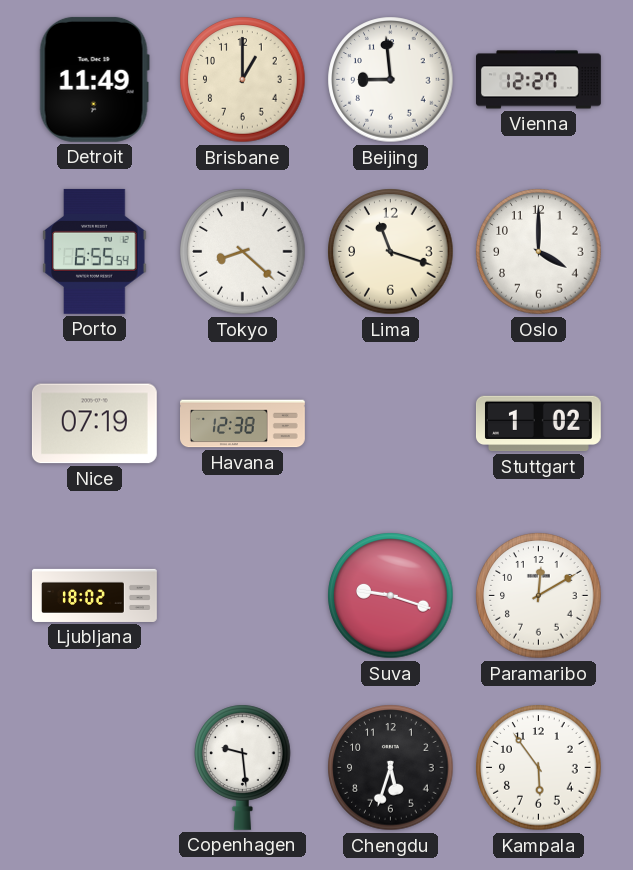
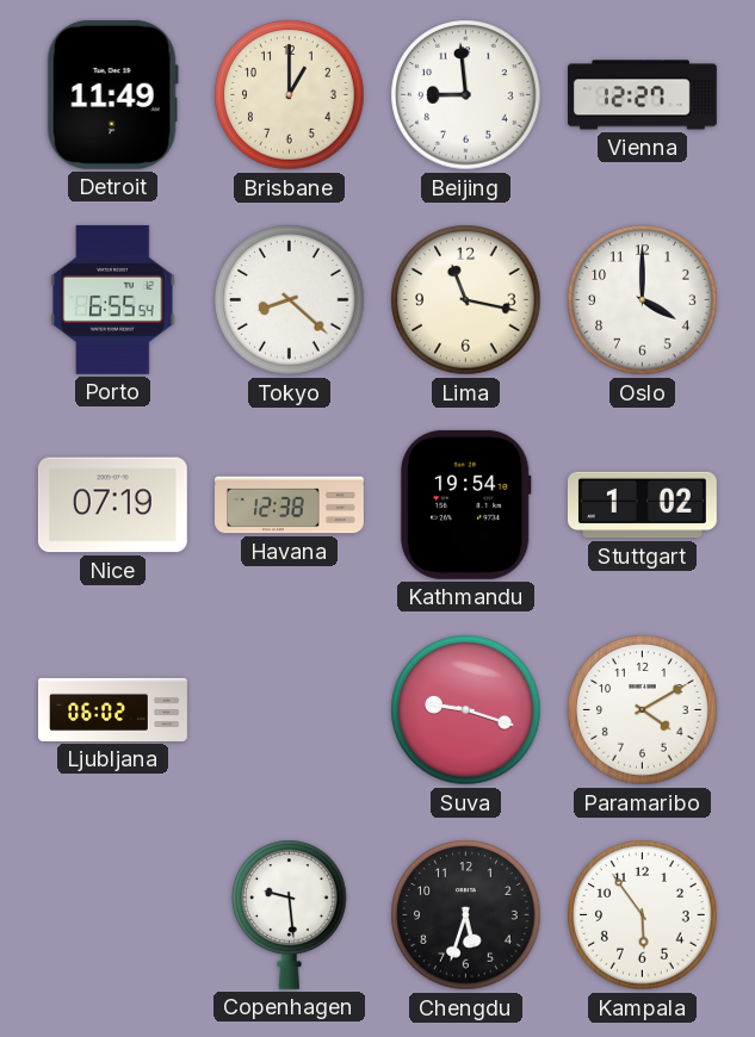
Lima: 11:18 -> 11:17
Kathmandu: none -> 19:54
Ljubljana: 18:02 -> 06:02
Paramaribo: 12:10 -> 4:10
